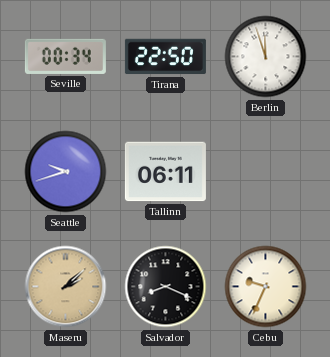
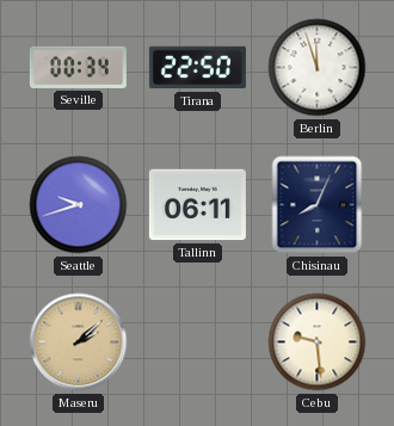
Chisinau: none -> 8:04
Salvador: 8:19 -> none
Cebu: 9:34 -> 9:29
